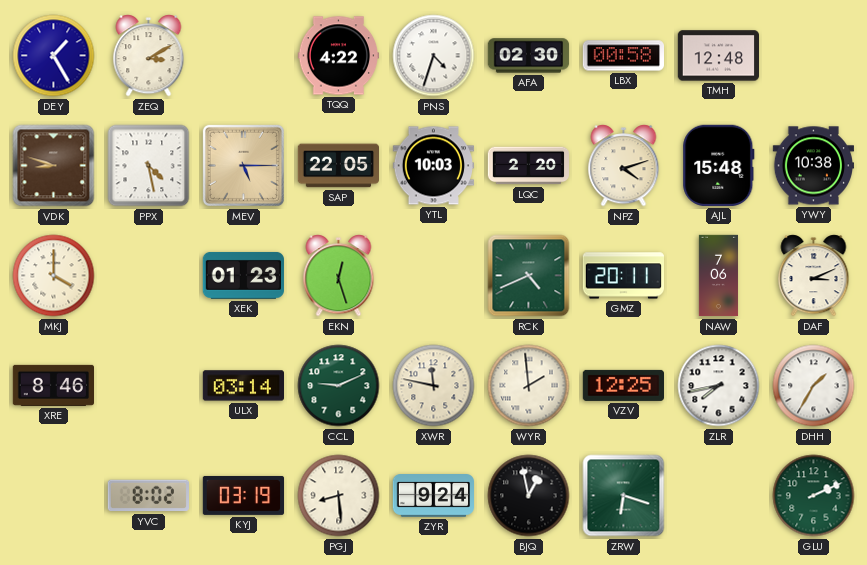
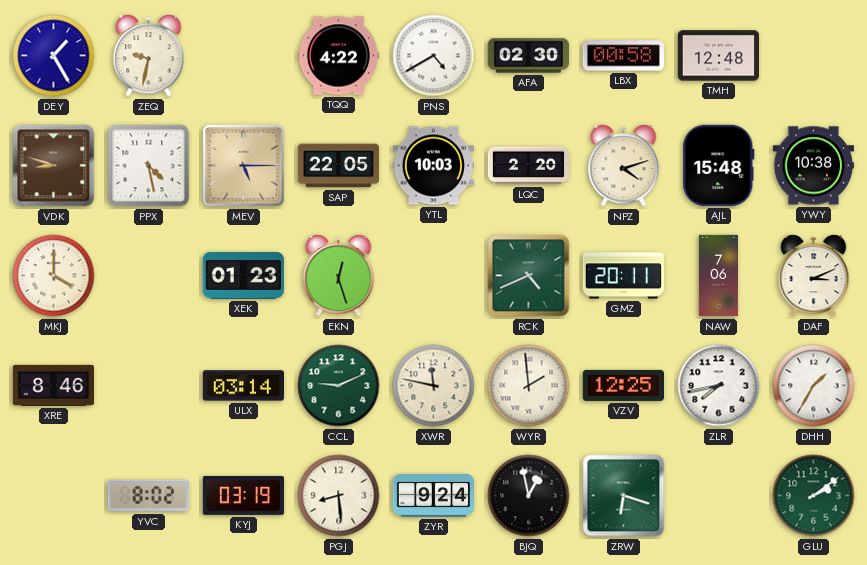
ZEQ: 3:10 -> 9:32
PNS: 4:33 -> 4:40
GLU: 2:11 -> 2:09
